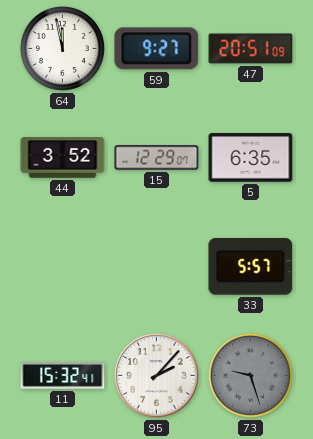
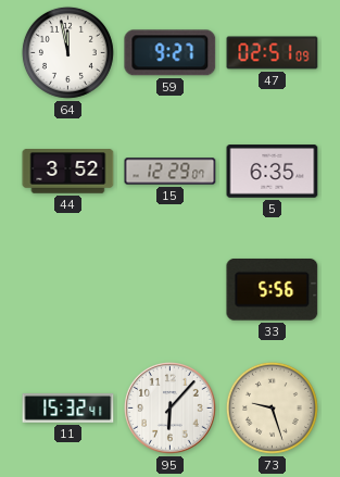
47: 20:51 -> 02:51
33: 5:57 -> 5:56
95: 2:07 -> 6:07
73 dial: grey -> cream
